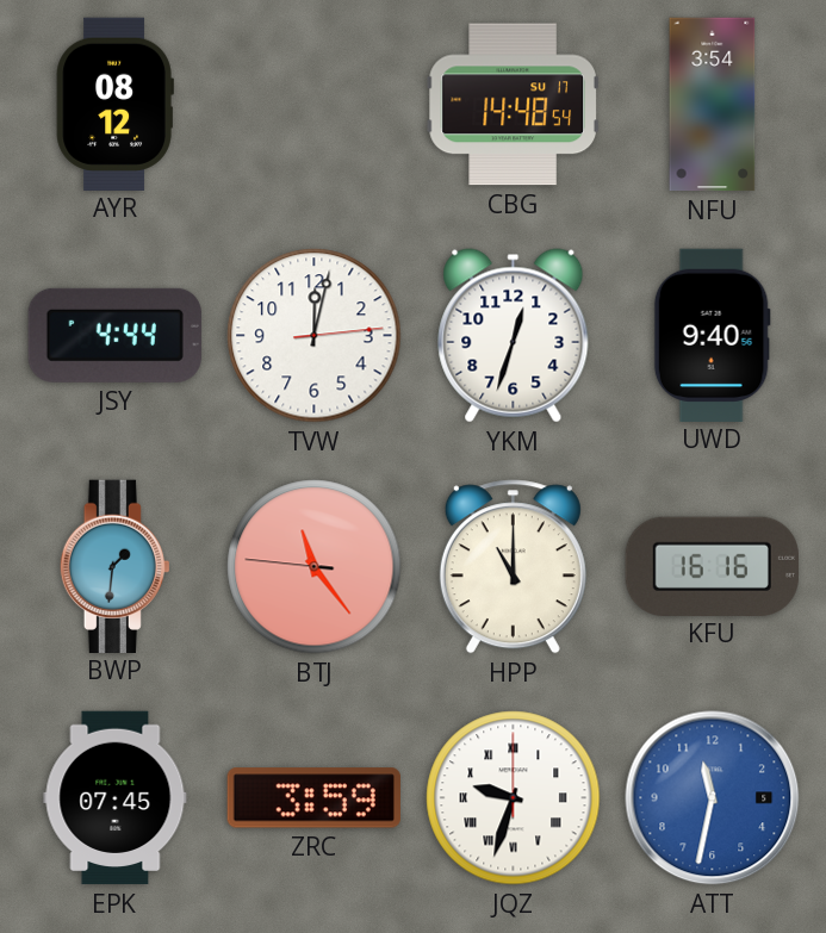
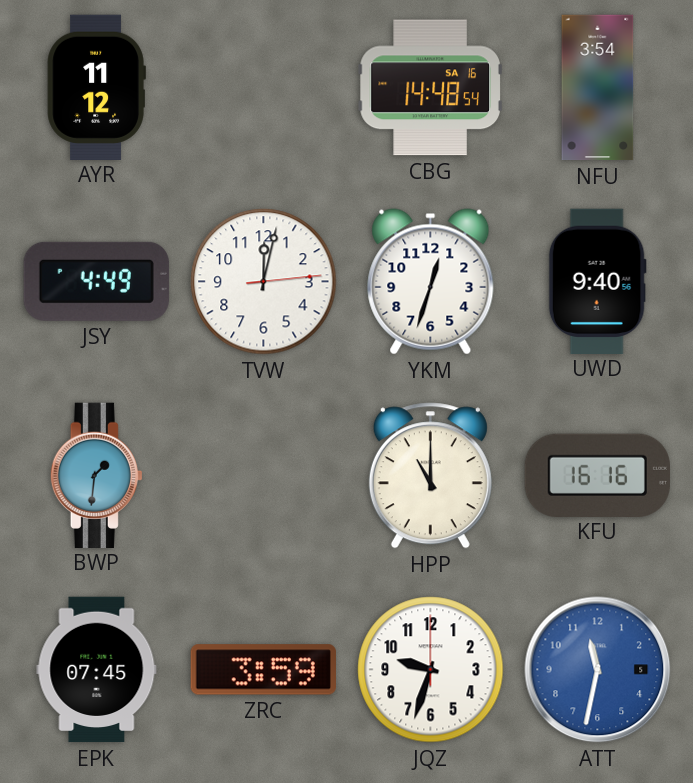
AYR: 08:12 -> 11:12
CBG date: SU 17 -> SA 16
JSY: 4:44 -> 4:49
BTJ: 11:23 -> none
JQZ numerals: Roman -> Arabic
